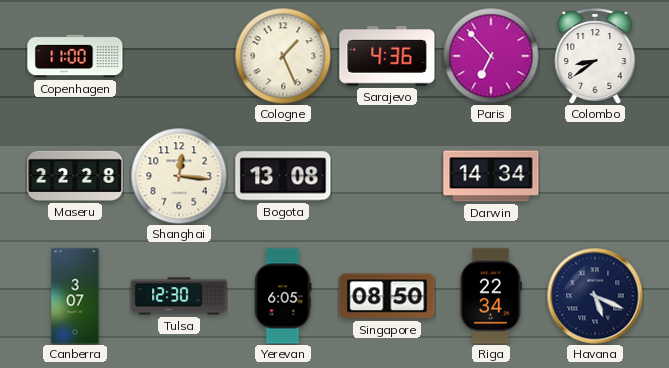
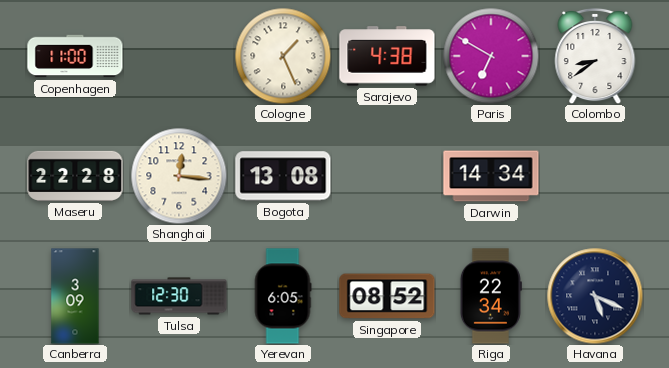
Sarajevo: 4:36 -> 4:38
Paris: 6:53 -> 6:50
Canberra: 3:07 -> 3:09
Singapore: 08:50 -> 08:52
